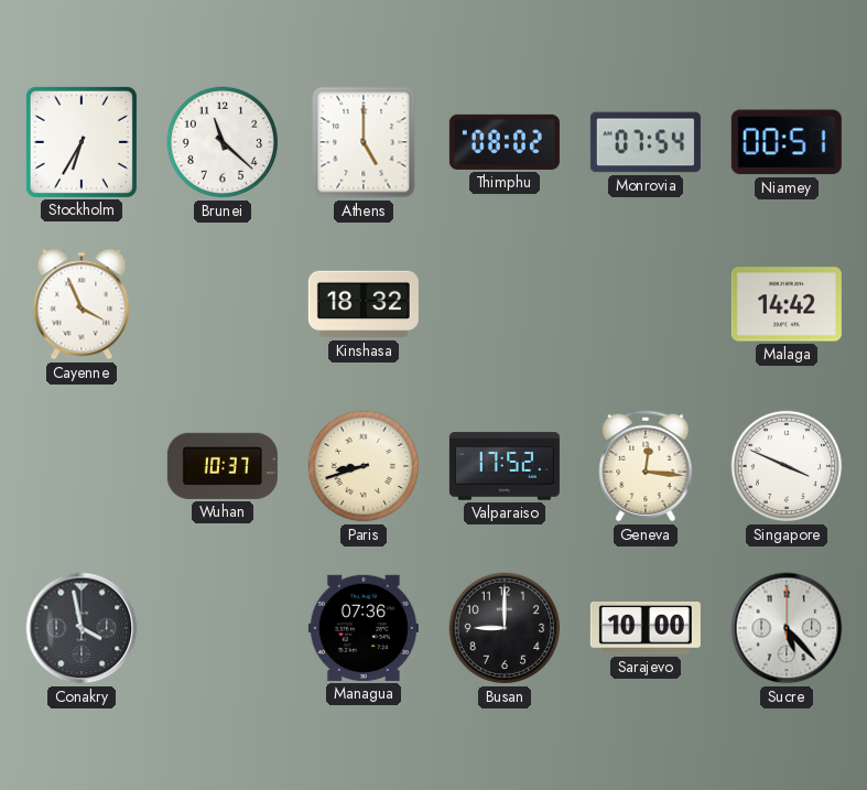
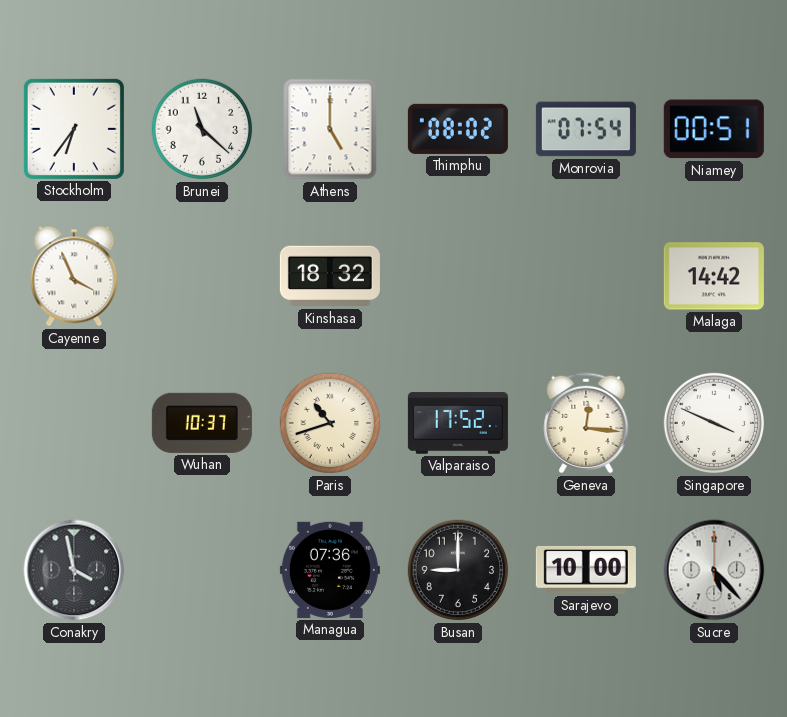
Stockholm: 6:35 -> 6:36
Paris: 8:42 -> 10:42
